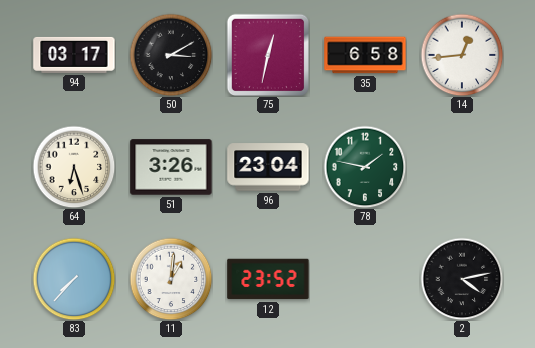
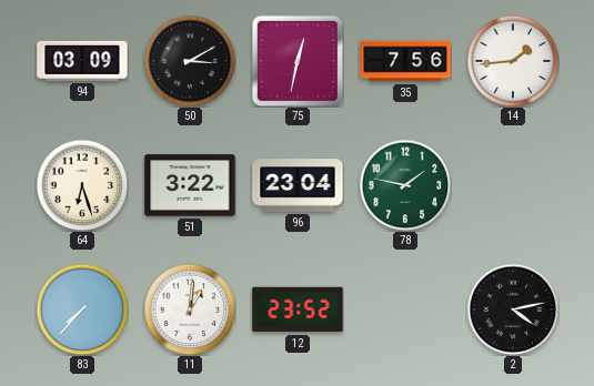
94: 03:17 -> 03:09
35: 6:58 -> 7:56
14: 12:44 -> 1:44
51: 3:26 -> 3:22
